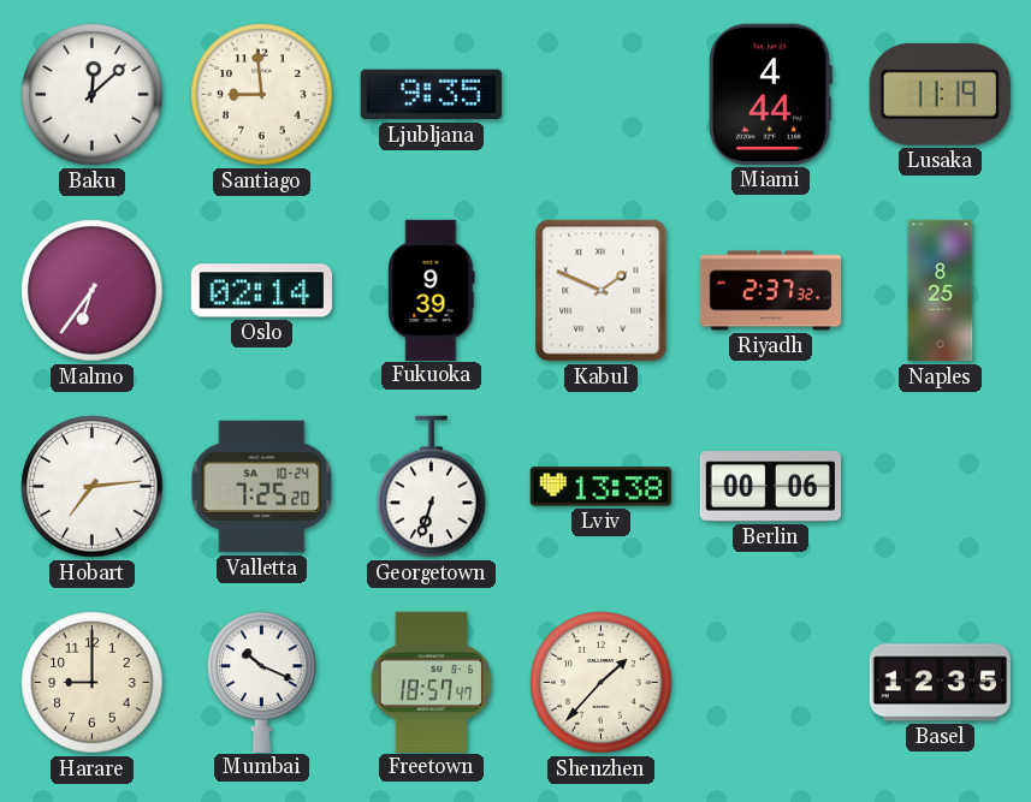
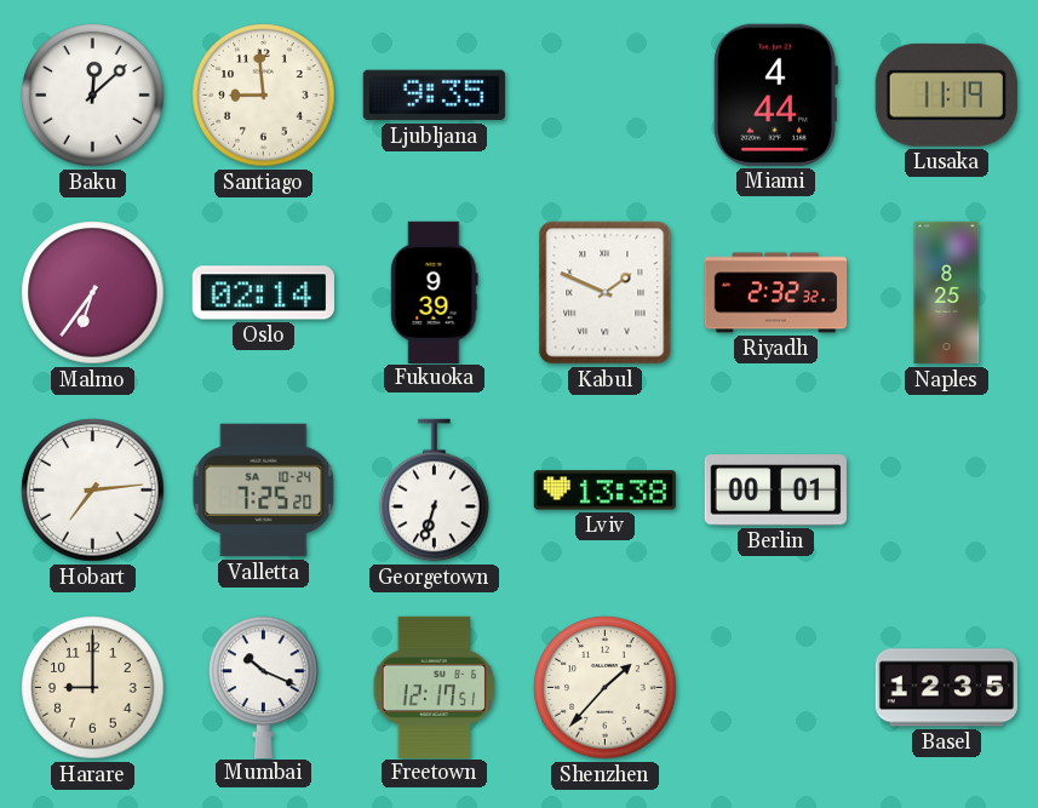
Riyadh: 2:37 -> 2:32
Berlin: 00:06 -> 00:01
Freetown: 18:57 -> 12:17
